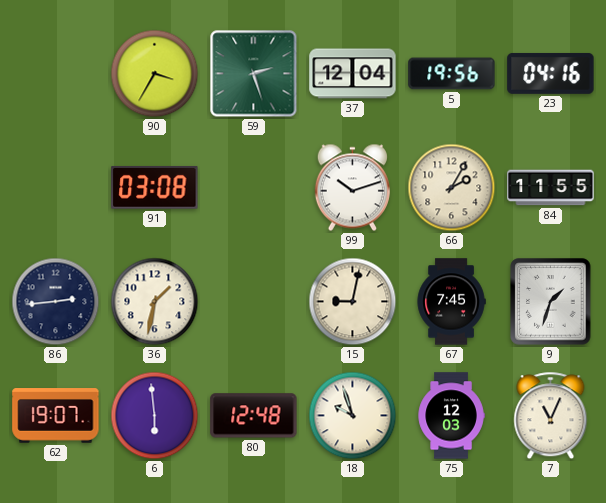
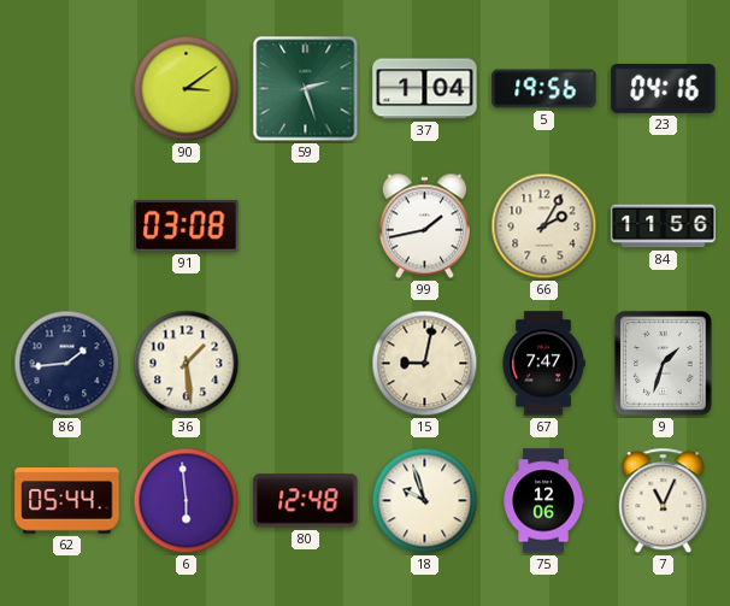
90: 3:35 -> 3:09
37: 12:04 -> 1:04
99: 10:12 -> 1:43
84: 11:55 -> 11:56
86: 2:44 -> 1:44
36: 1:32 -> 1:29
67: 7:45 -> 7:47
62: 19:07 -> 05:44
75: 12:03 -> 12:06
